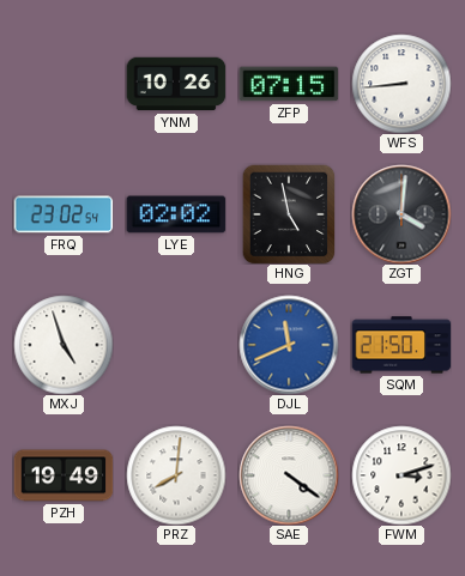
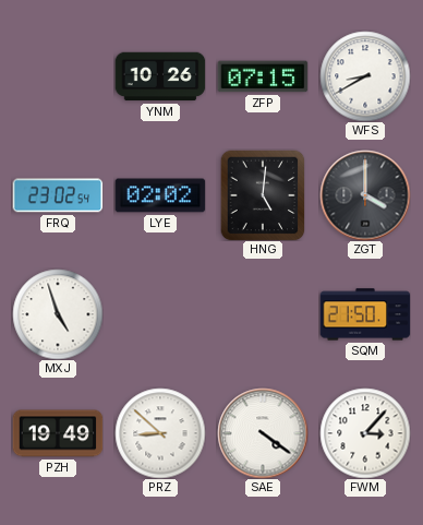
WFS: 8:44 -> 8:40
HNG: 4:58 -> 5:01
ZGT: 4:01 -> 4:00
DJL: 11:41 -> none
PRZ: 8:01 -> 8:52
FWM: 3:12 -> 3:07
